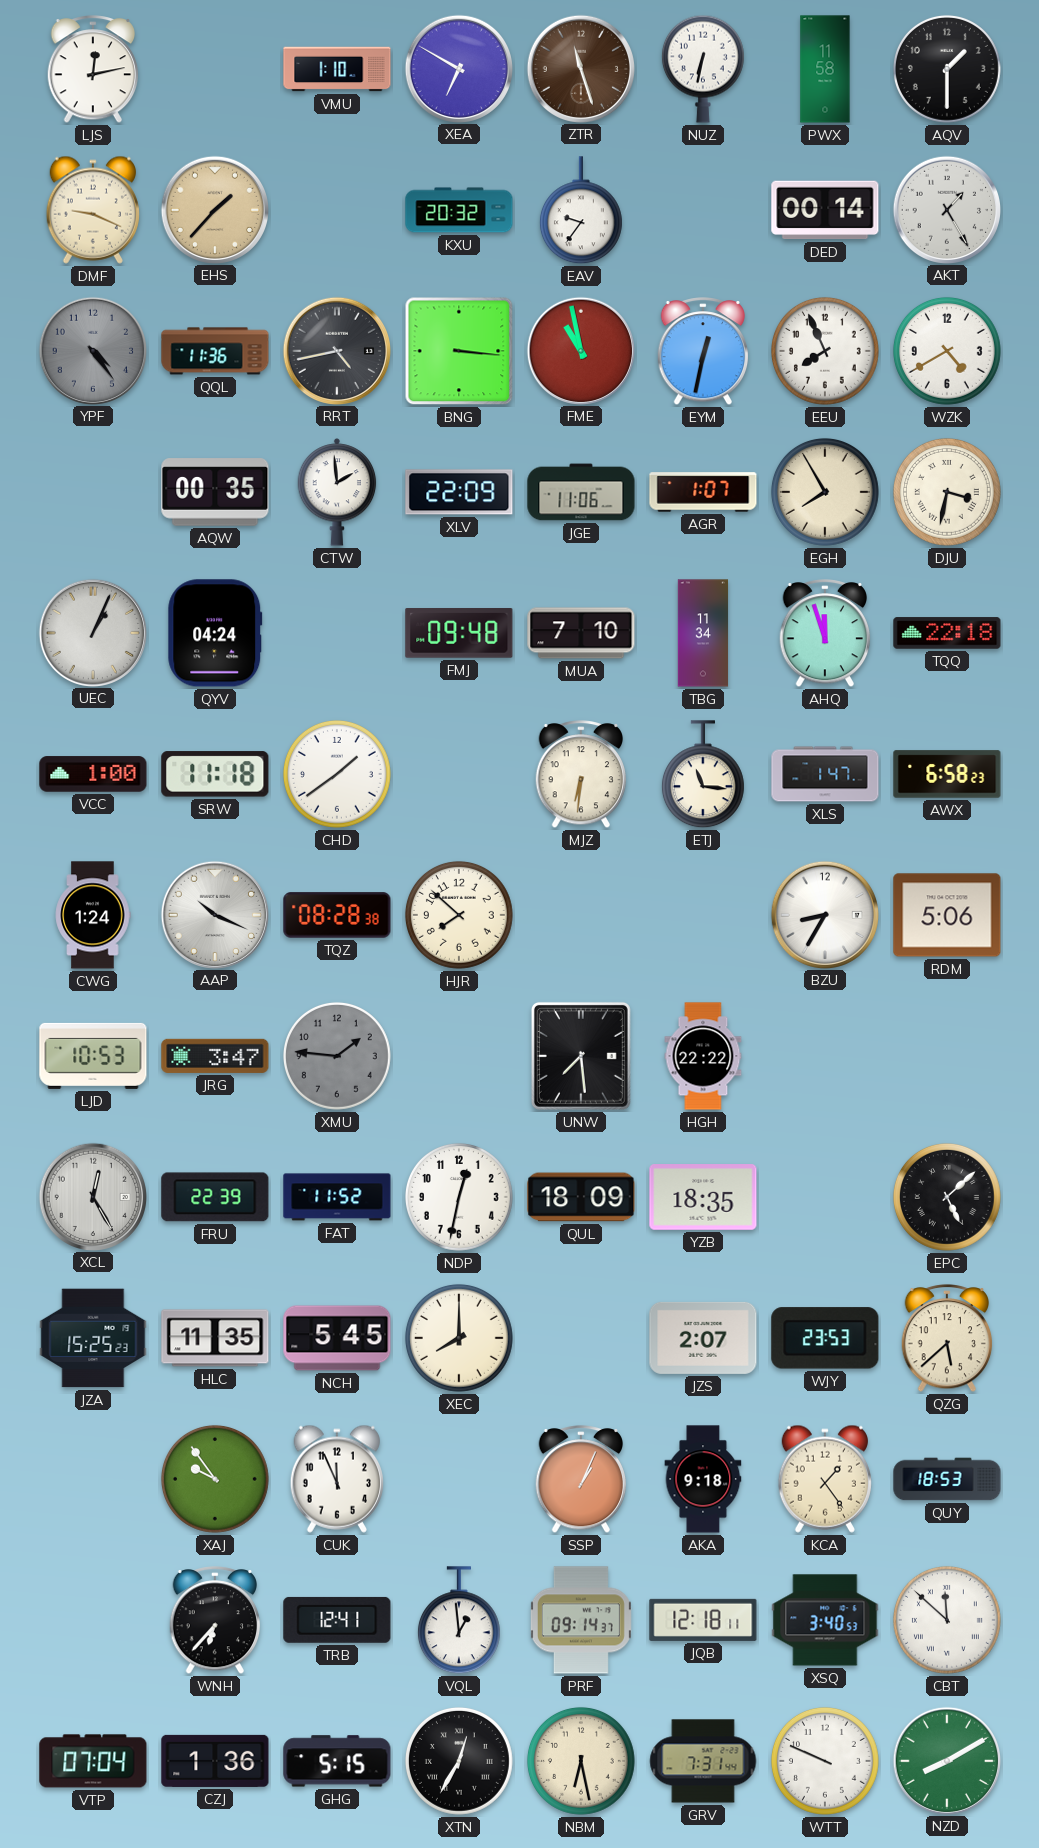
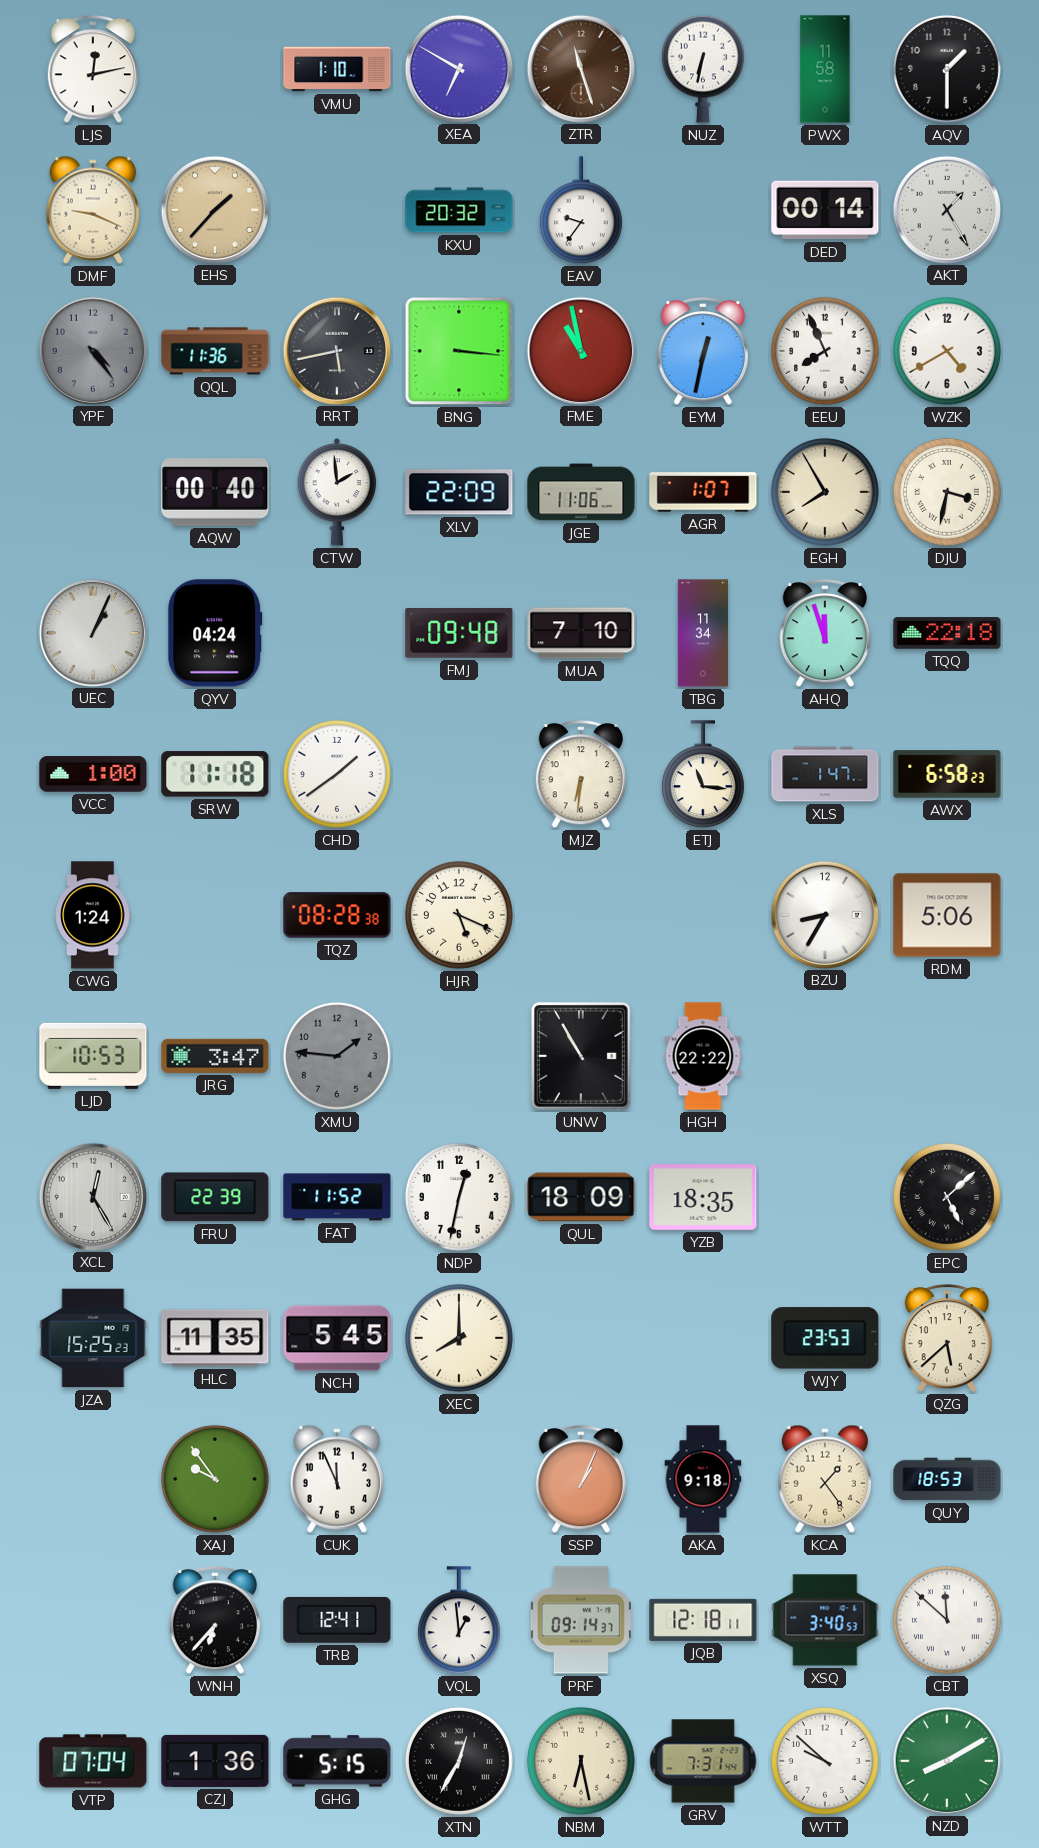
RRT: 4:43 -> 5:43
AQW: 00:35 -> 00:40
AAP: 10:19 -> none
HJR: 7:52 -> 5:19
UNW: 7:29 -> 10:55
JZS: 2:07 -> none
WTT: 9:49 -> 9:52
